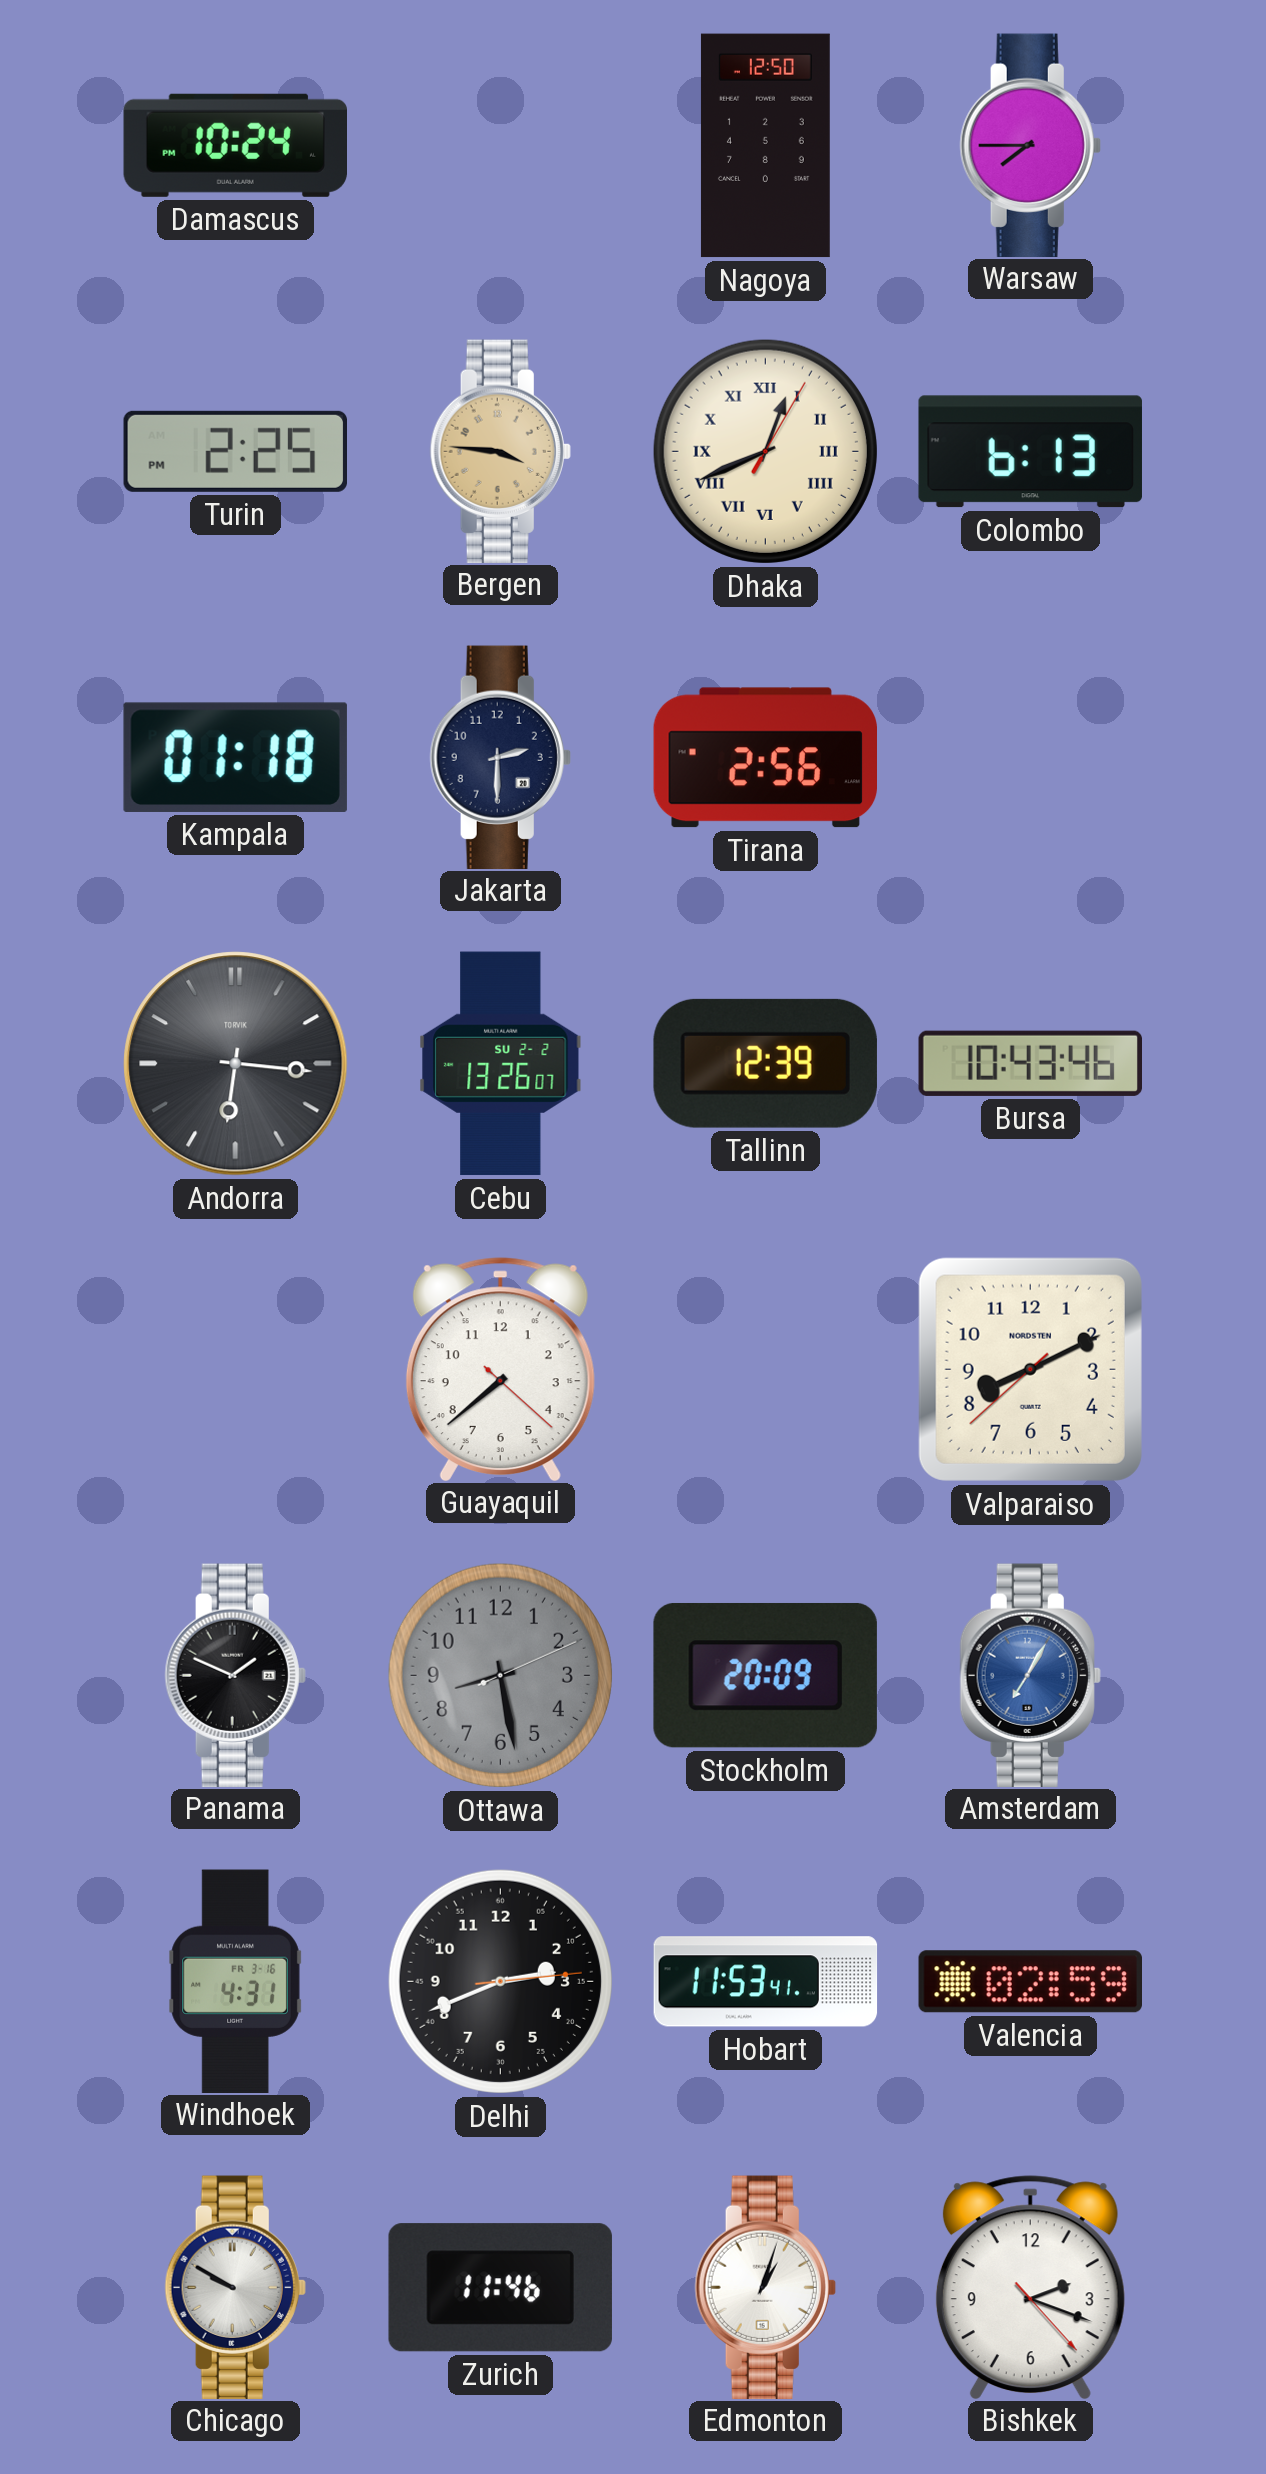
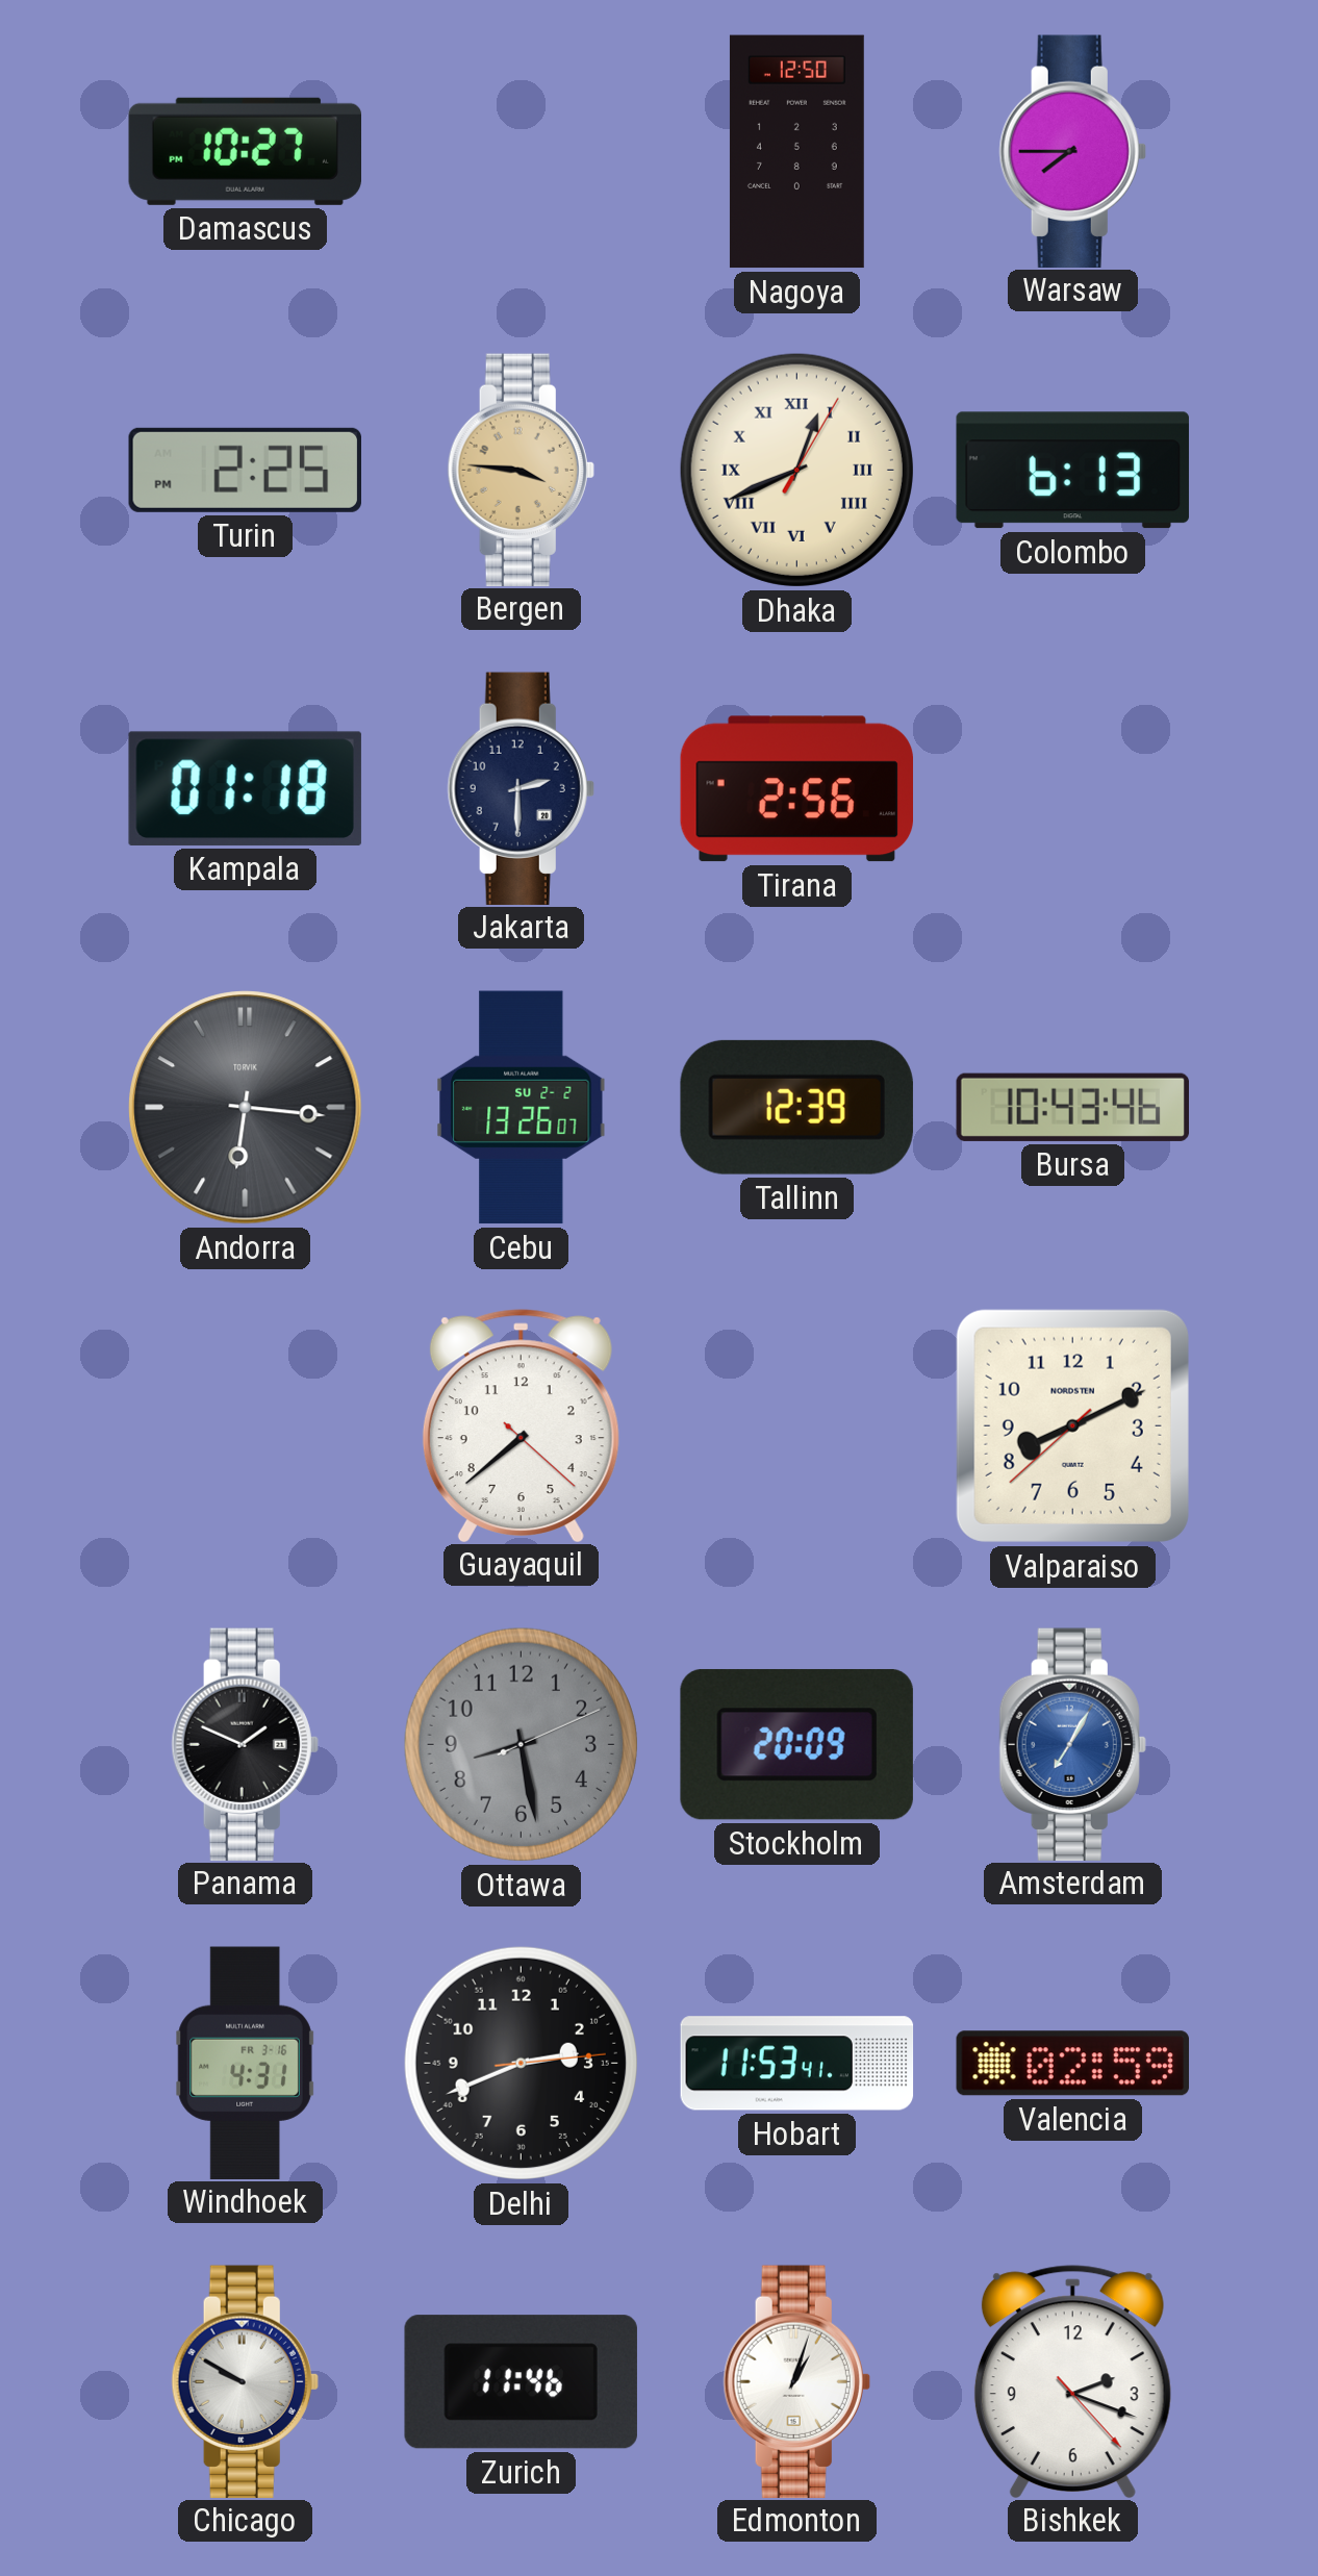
Damascus: 10:24 -> 10:27
